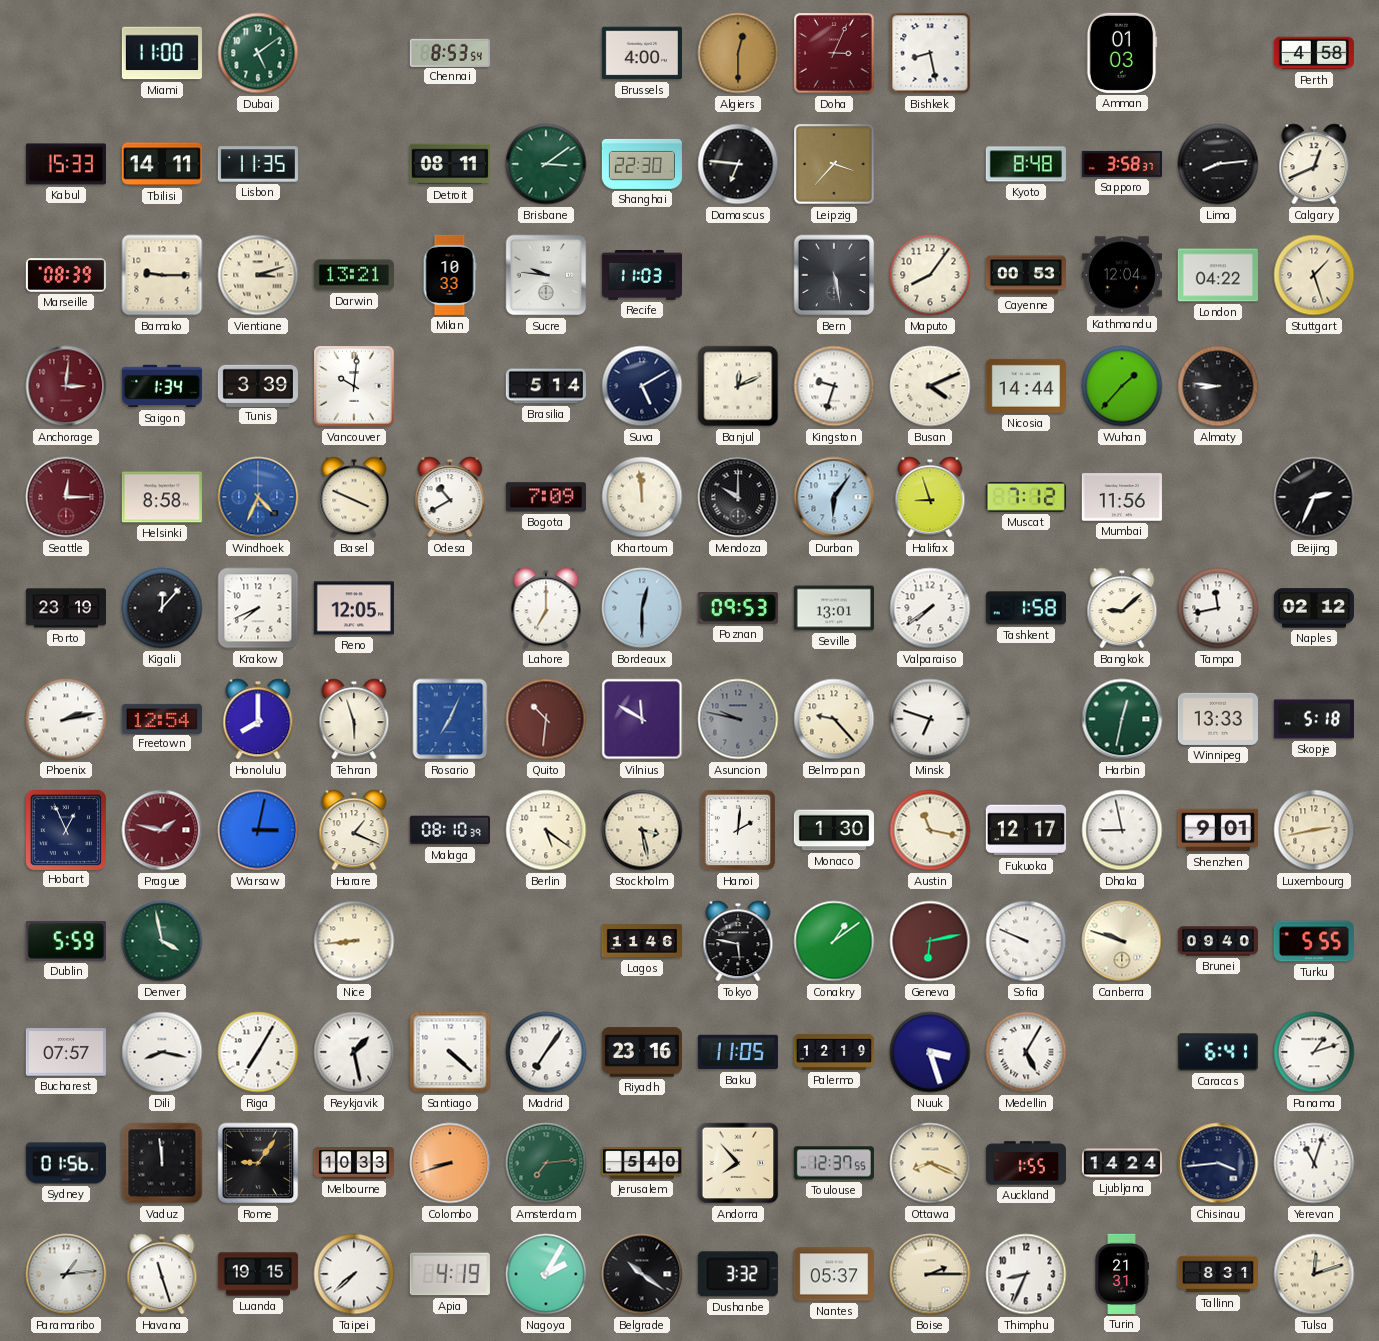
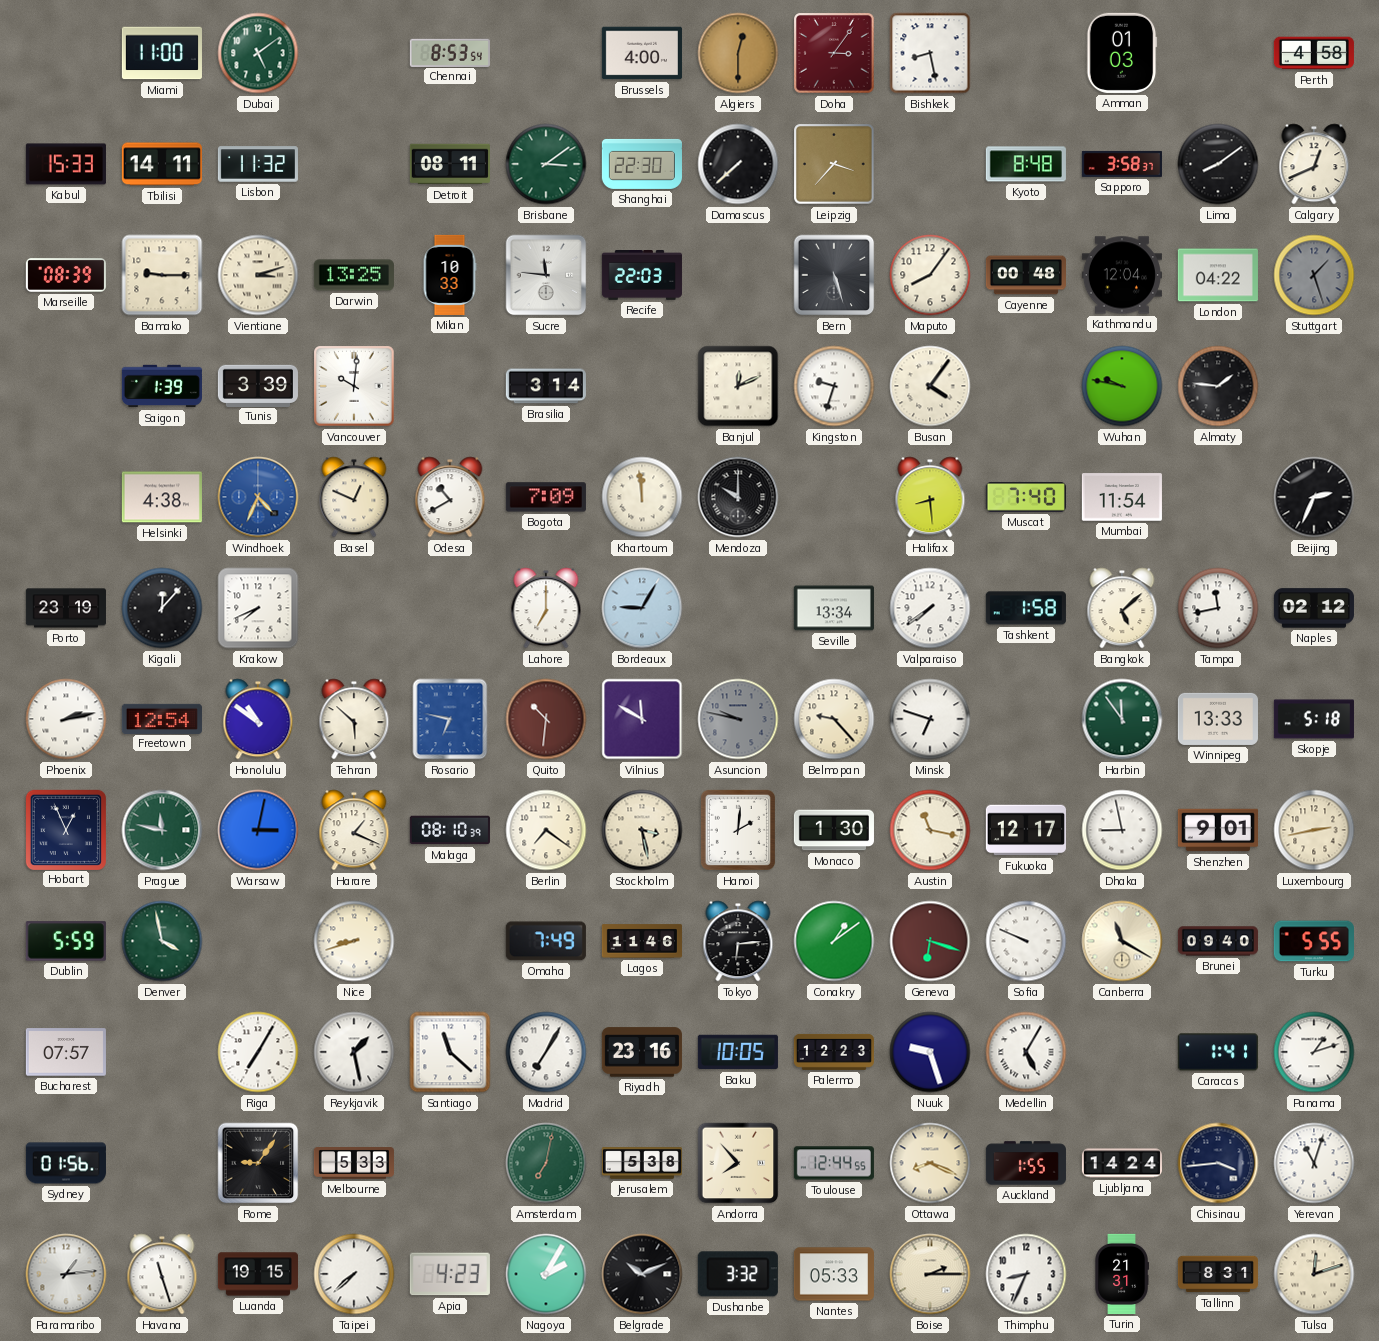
Doha: 3:04 -> 3:06
Lisbon: 11:35 -> 11:32
Damascus: 6:46 -> 7:38
Lima: 8:14 -> 8:09
Darwin: 13:21 -> 13:25
Sucre: 9:46 -> 11:46
Recife: 11:03 -> 22:03
Bern: 5:28 -> 5:27
Cayenne: 00:53 -> 00:48
Stuttgart dial: cream -> grey
Anchorage: 3:01 -> none
Saigon: 1:34 -> 1:39
Brasilia: 5:14 -> 3:14
Suva: 5:10 -> none
Busan: 4:11 -> 4:06
Nicosia: 14:44 -> none
Wuhan: 1:37 -> 9:47
Almaty: 8:46 -> 1:46
Seattle: 12:15 -> none
Helsinki: 8:58 -> 4:38
Basel: 3:49 -> 12:49
Durban: 6:06 -> none
Halifax: 8:57 -> 8:29
Muscat: 7:12 -> 7:40
Mumbai: 11:56 -> 11:54
Reno: 12:05 -> none
Bordeaux: 12:30 -> 9:05
Poznan: 09:53 -> none
Seville: 13:01 -> 13:34
Bangkok: 9:08 -> 5:08
Honolulu: 8:00 -> 10:51
Tehran: 5:57 -> 5:52
Rosario: 7:04 -> 6:47
Harbin: 12:32 -> 11:54
Prague: 1:47 -> 11:47
Prague dial: burgundy -> green
Berlin: 5:21 -> 7:21
Nice: 8:44 -> 8:42
Omaha: none -> 7:49
Tokyo: 5:47 -> 6:14
Geneva: 6:13 -> 6:18
Canberra: 9:48 -> 11:20
Dili: 8:17 -> none
Santiago: 4:22 -> 11:22
Madrid: 7:06 -> 7:05
Baku: 11:05 -> 10:05
Palermo: 12:19 -> 12:23
Nuuk: 3:27 -> 9:27
Caracas: 6:41 -> 1:41
Vaduz: 11:59 -> none
Melbourne: 10:33 -> 5:33
Colombo: 8:42 -> none
Amsterdam: 7:14 -> 7:02
Jerusalem: 5:40 -> 5:38
Toulouse: 12:37 -> 12:44
Apia: 4:19 -> 4:23
Belgrade: 10:21 -> 10:11
Nantes: 05:37 -> 05:33
